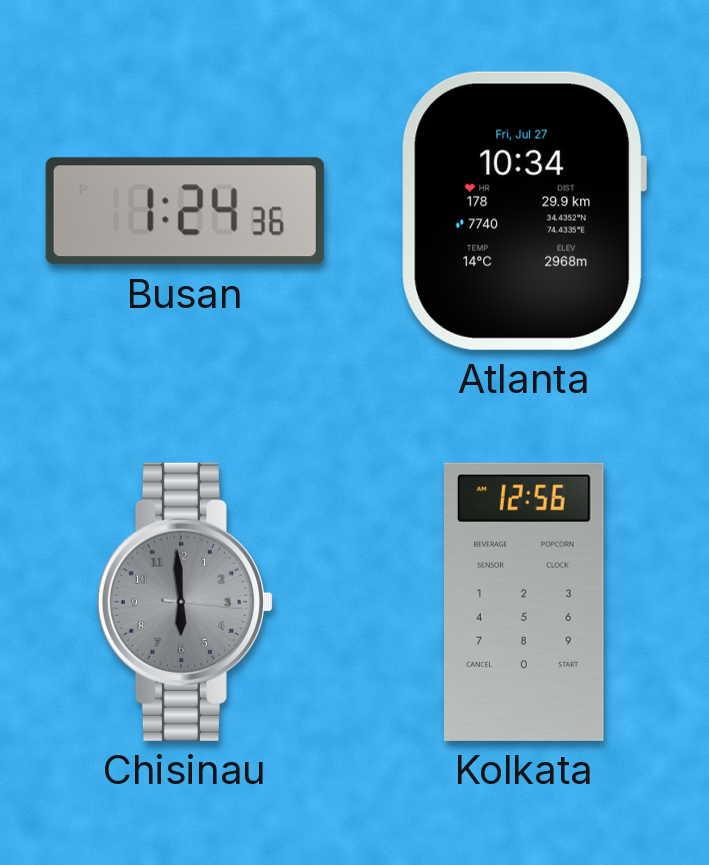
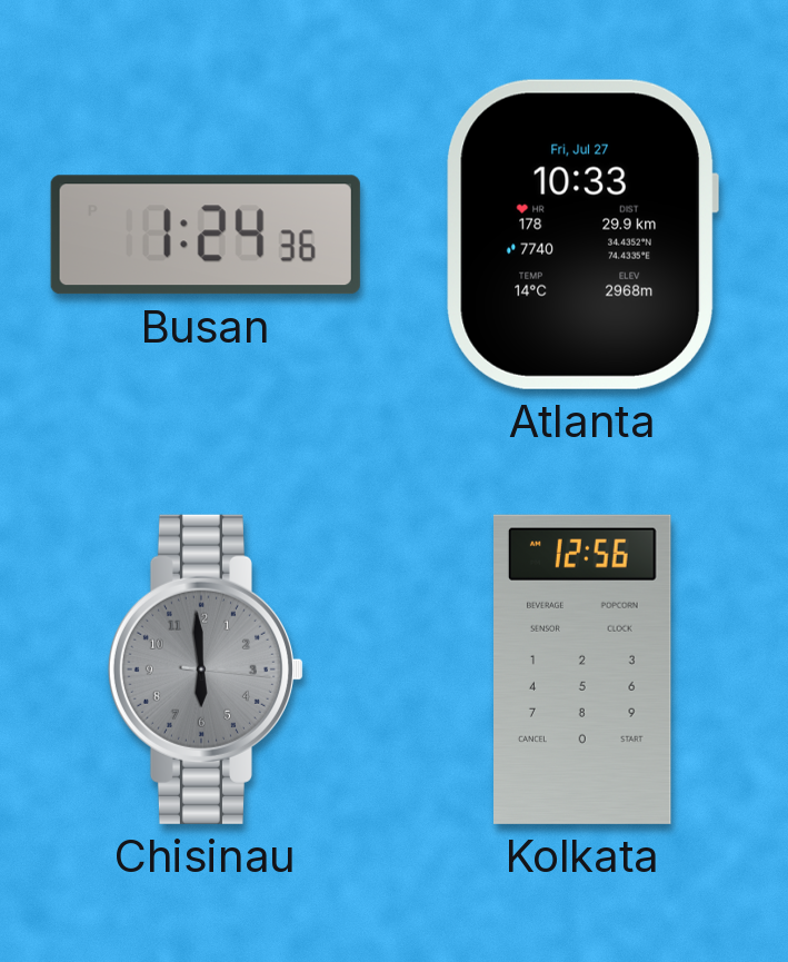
Atlanta: 10:34 -> 10:33
